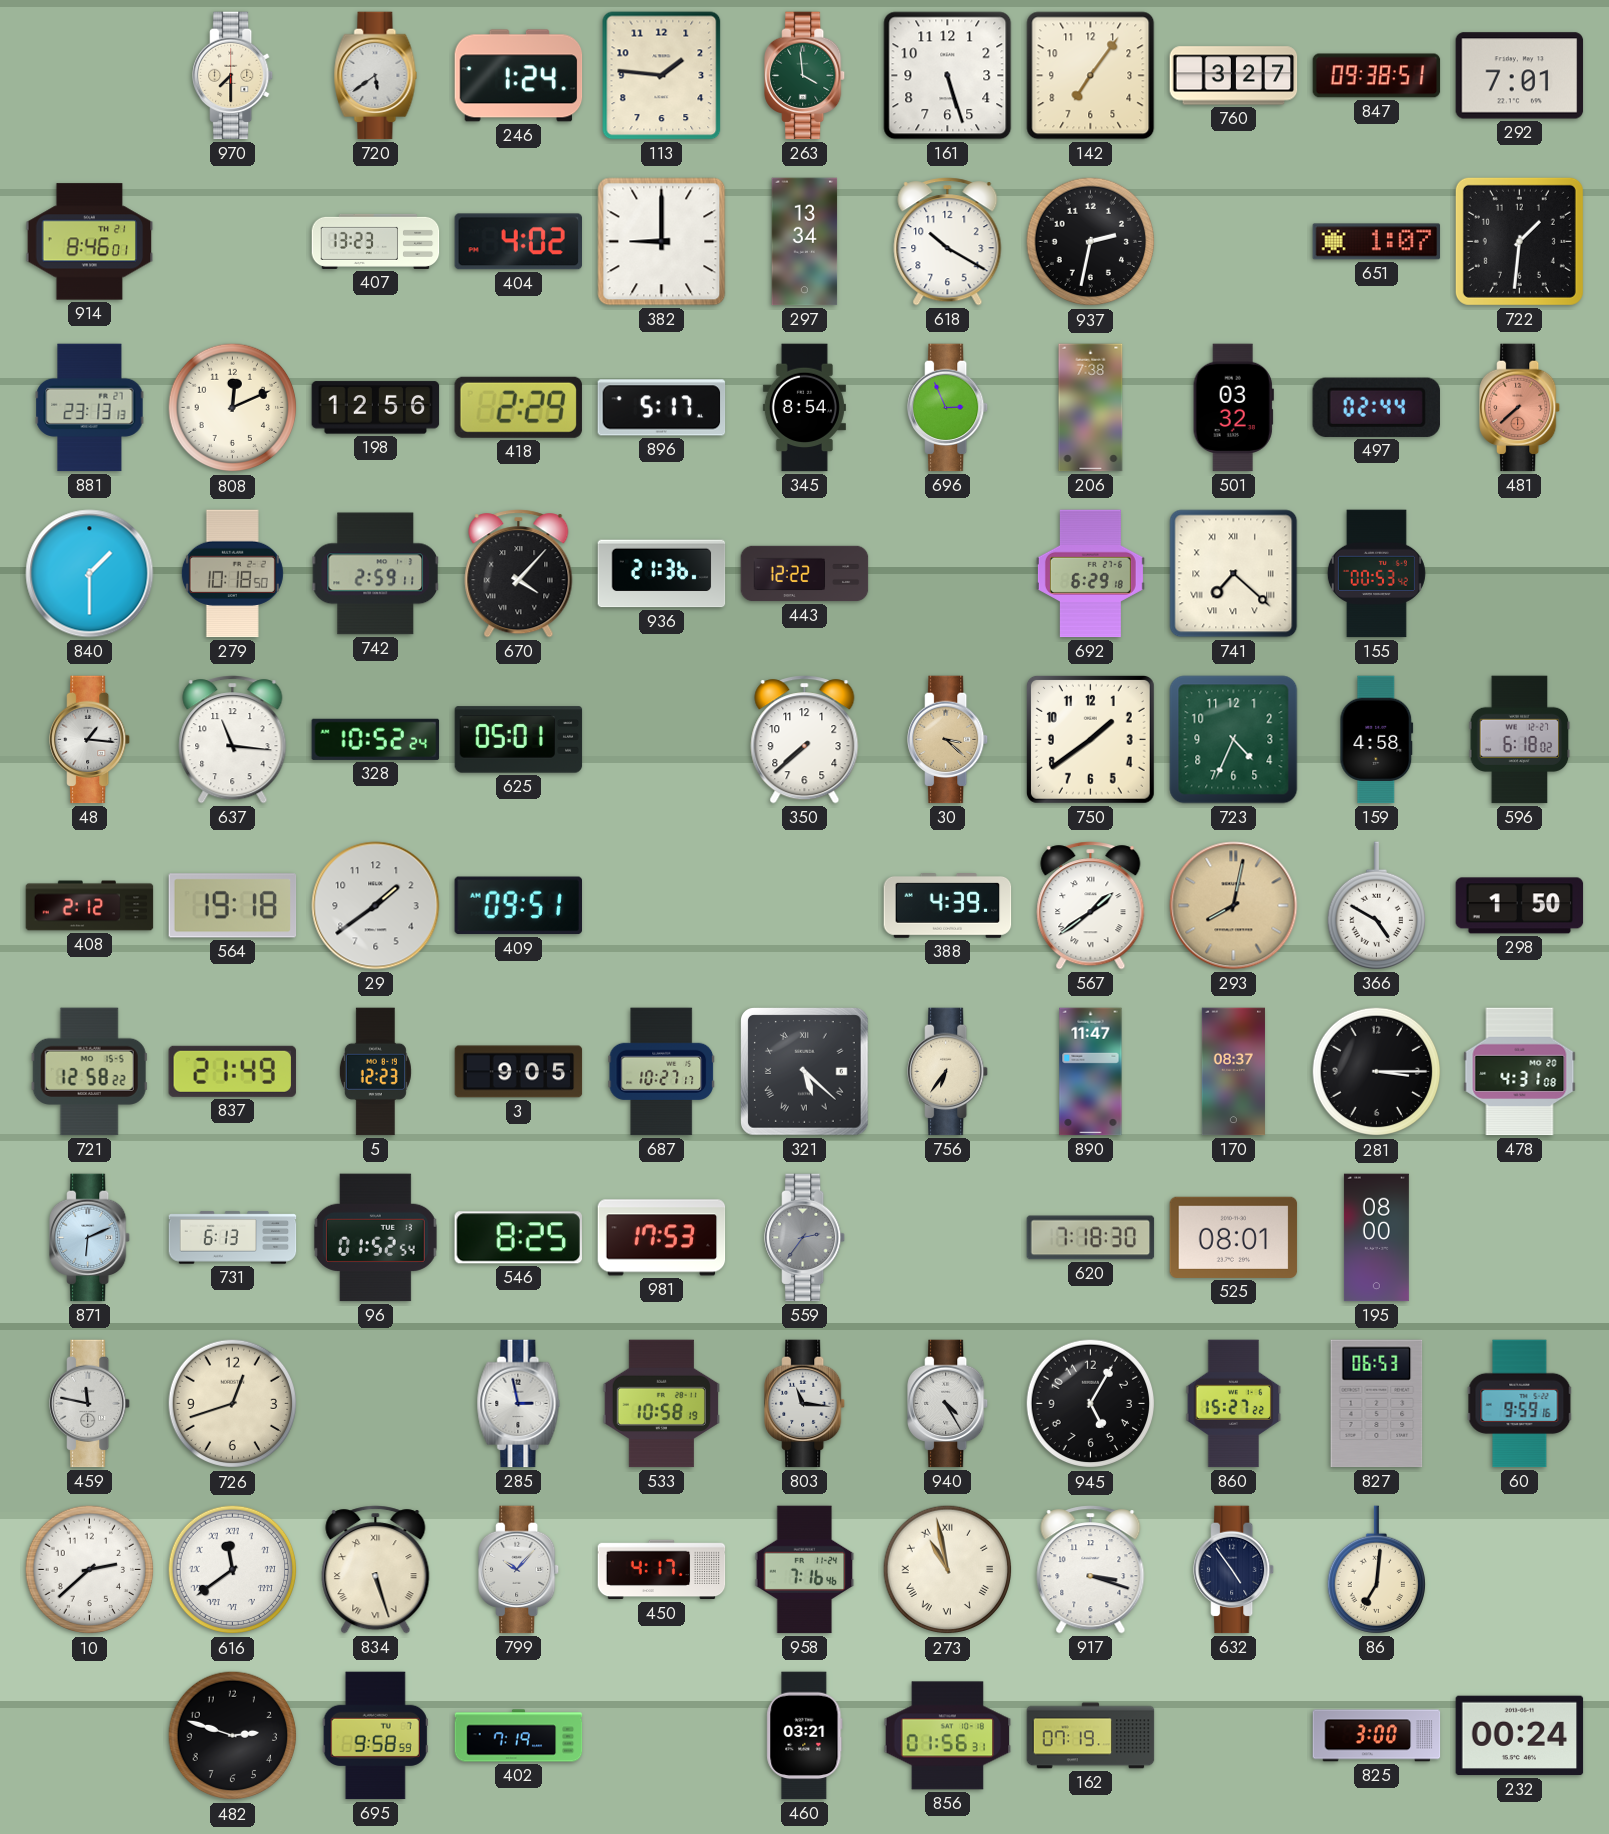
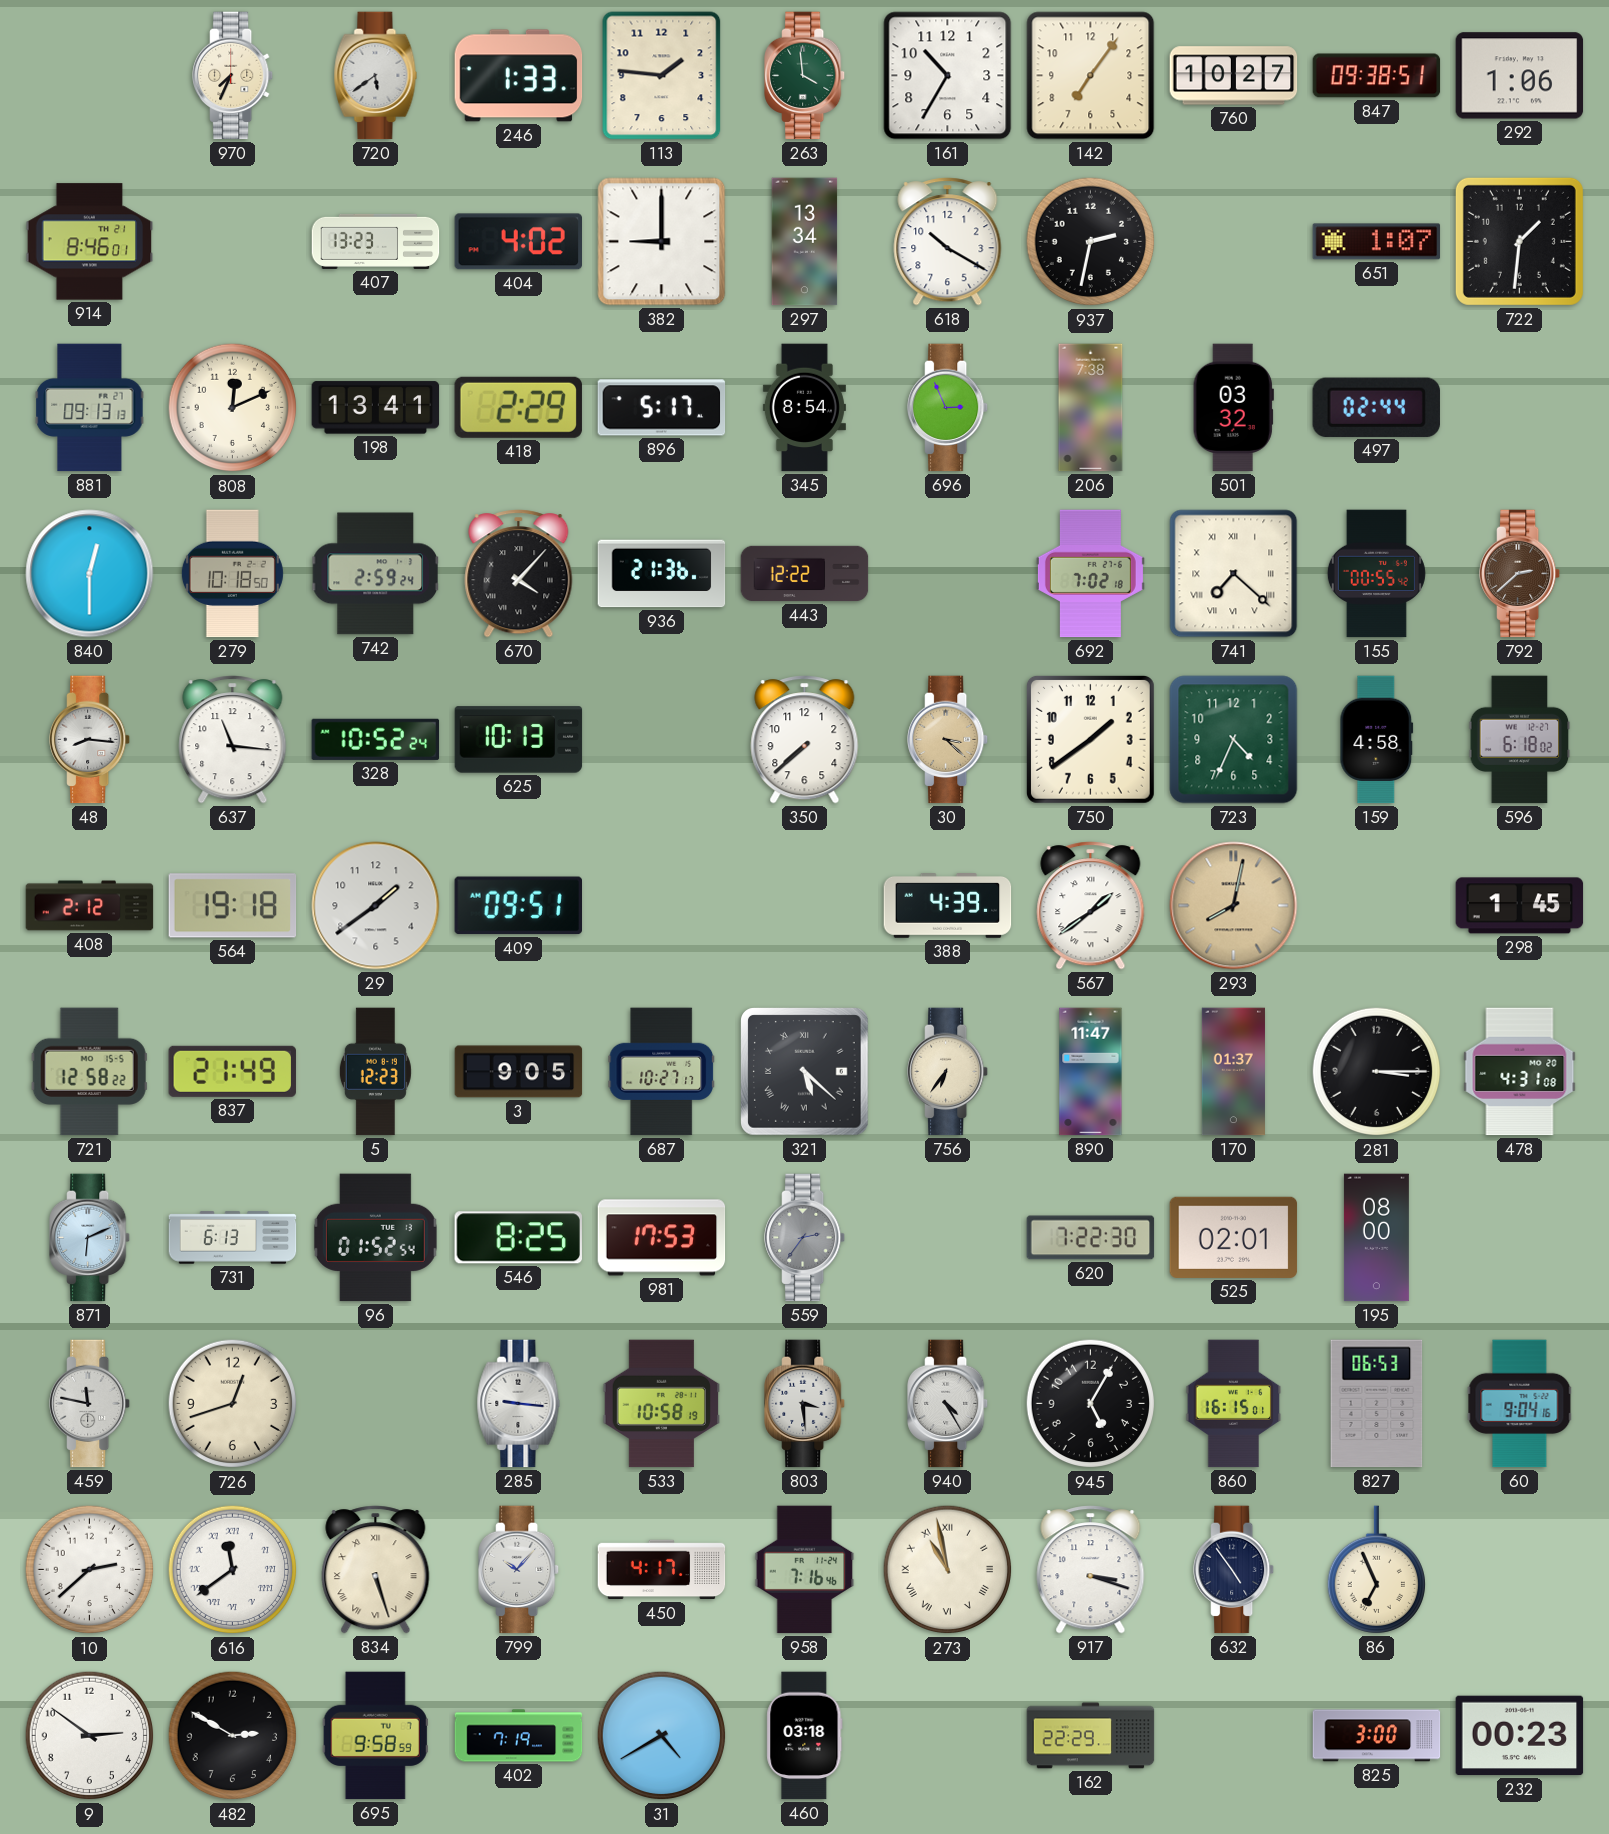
970: 7:30 -> 7:34
246: 1:24 -> 1:33
161: 5:27 -> 10:35
760: 3:27 -> 10:27
292: 7:01 -> 1:06
881: 23:13 -> 09:13
198: 12:56 -> 13:41
481: 7:38 -> none
840: 1:30 -> 12:30
742: 2:59:11 -> 2:59:24
692: 6:29 -> 7:02
155: 00:53 -> 00:55
792: none -> 2:38
48: 1:16 -> 8:16
625: 05:01 -> 10:13
366: 4:50 -> none
298: 1:50 -> 1:45
170: 08:37 -> 01:37
620: 7:18 -> 7:22
525: 08:01 -> 02:01
285: 2:58 -> 9:16
803: 11:16 -> 3:29
860: 15:27 -> 16:15
60: 9:59 -> 9:04
86: 7:01 -> 6:56
9: none -> 2:51
482: 2:48 -> 2:50
31: none -> 4:40
460: 03:21 -> 03:18
856: 01:56 -> none
162: 07:19 -> 22:29
232: 00:24 -> 00:23
